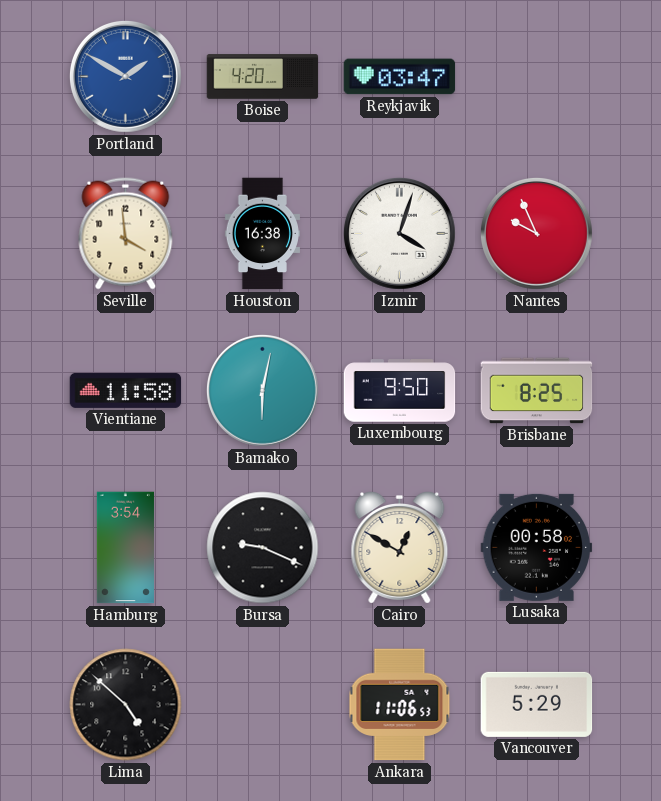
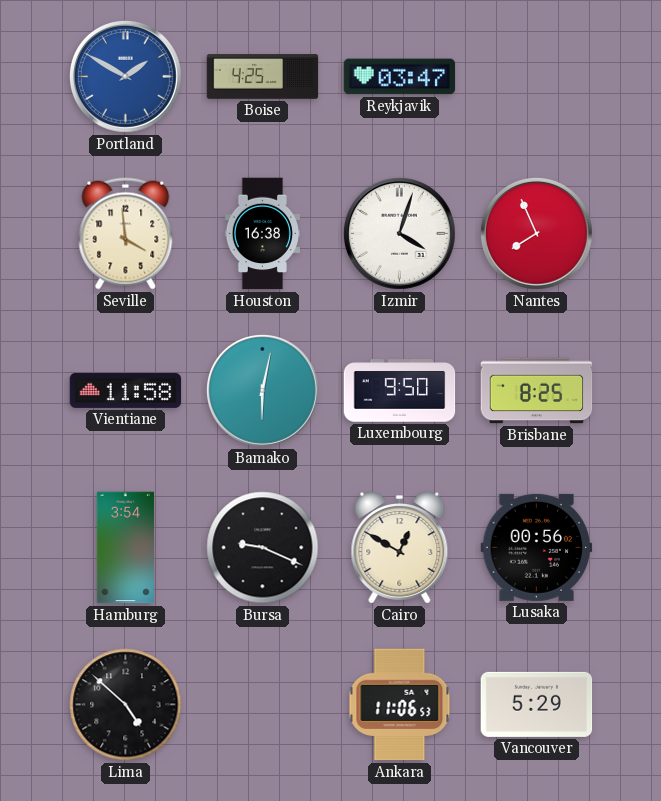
Boise: 4:20 -> 4:25
Nantes: 9:56 -> 7:56
Lusaka: 00:58 -> 00:56
